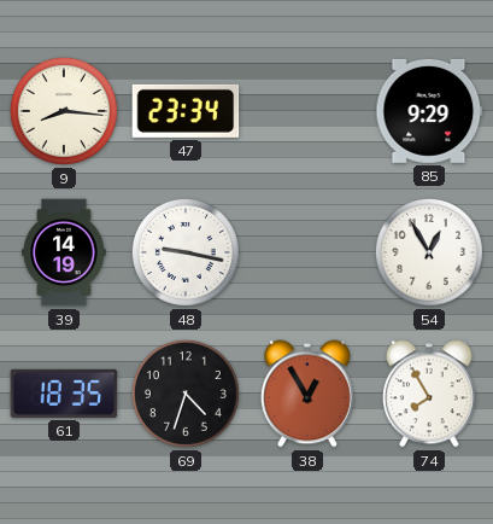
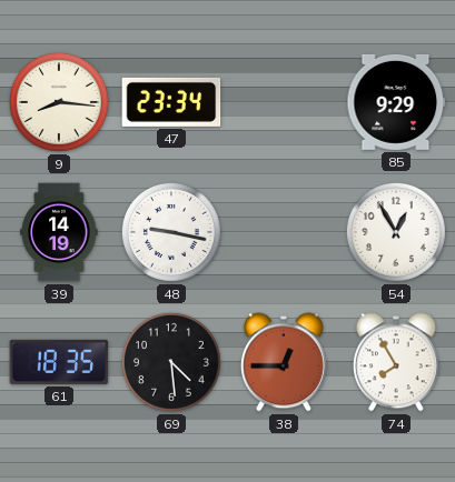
69: 4:33 -> 4:29
38: 12:55 -> 12:45
